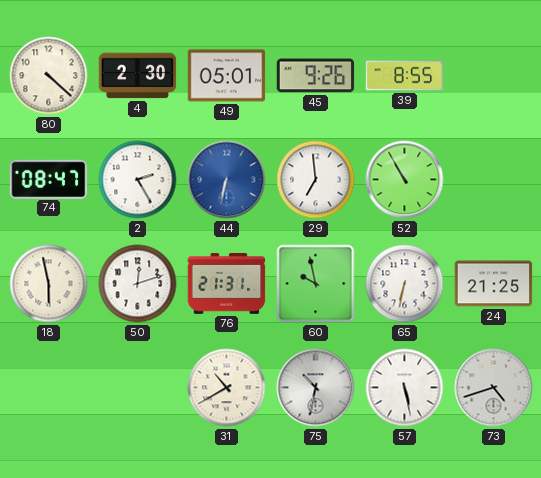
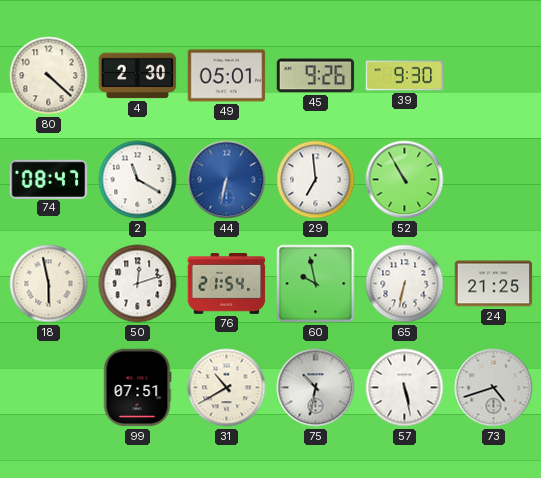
39: 8:55 -> 9:30
2: 2:25 -> 11:20
76: 21:31 -> 21:54
99: none -> 07:51
